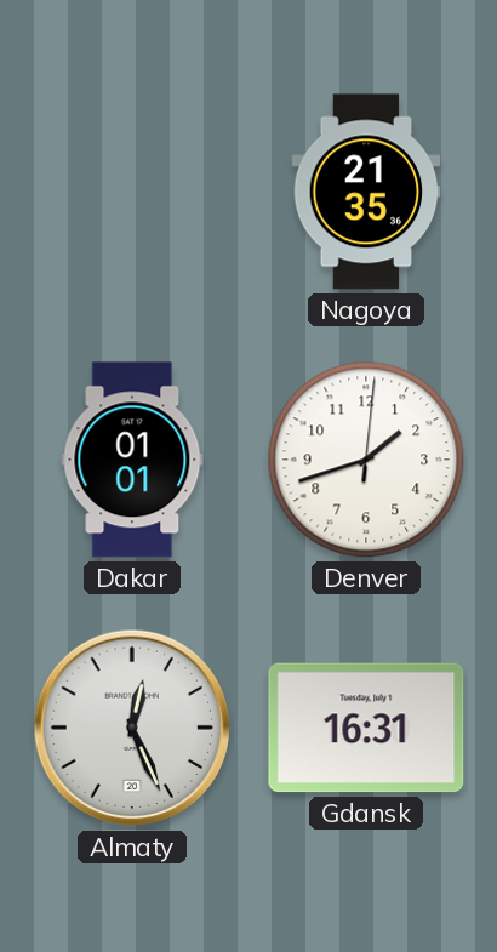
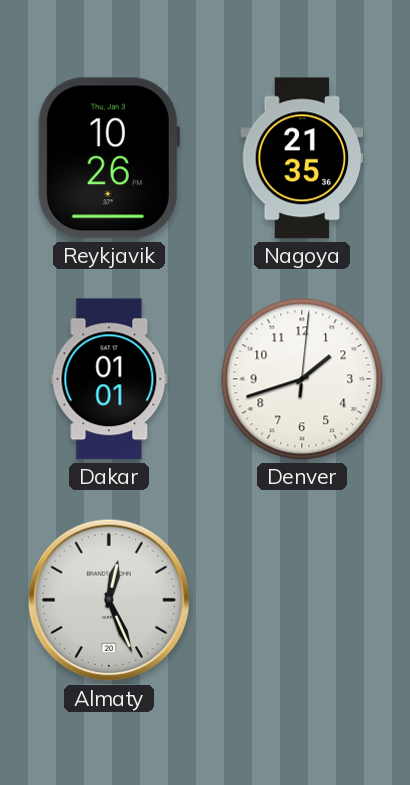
Reykjavik: none -> 10:26
Gdansk: 16:31 -> none
